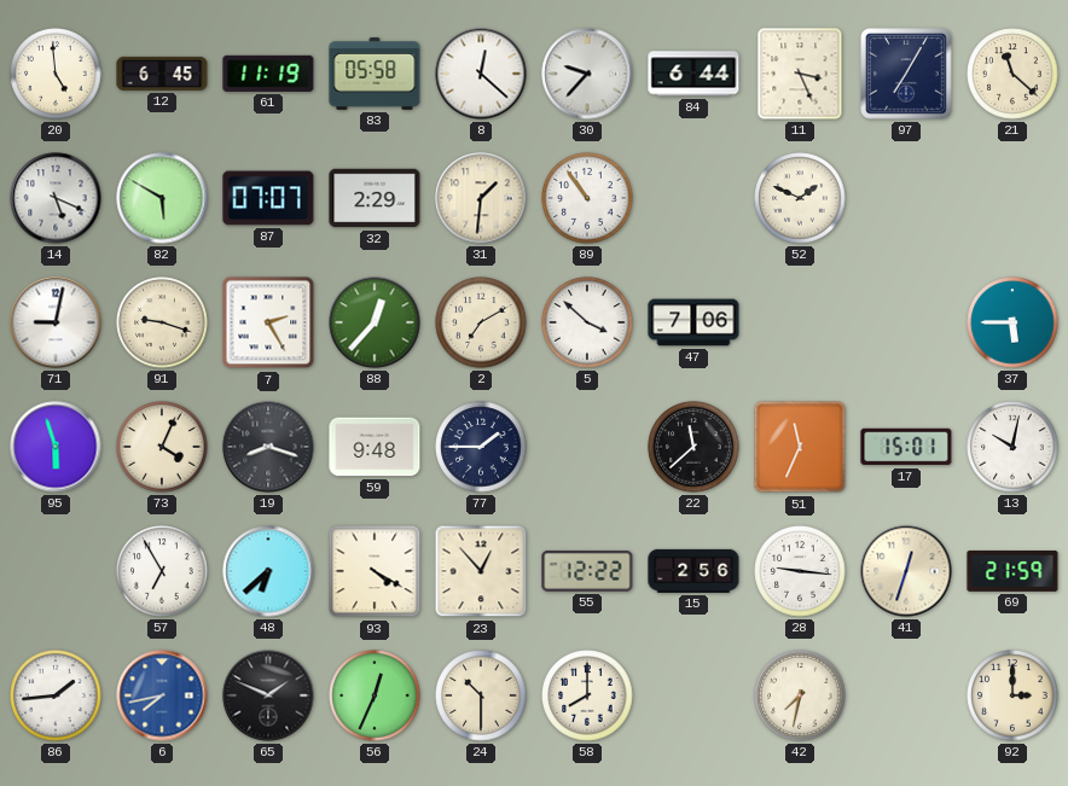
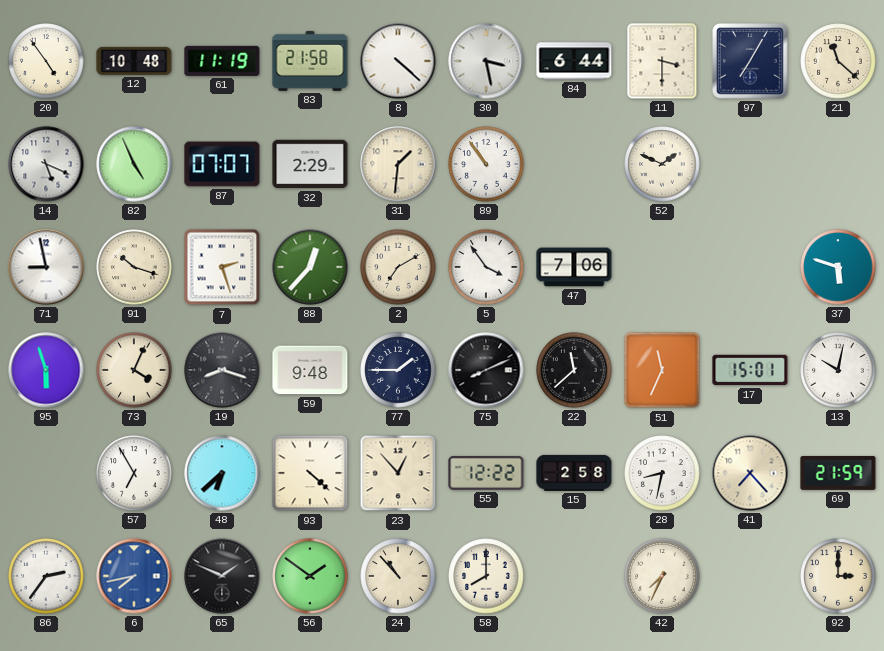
20: 4:59 -> 4:54
12: 6:45 -> 10:48
83: 05:58 -> 21:58
8: 12:22 -> 4:22
30: 9:37 -> 3:28
11: 3:26 -> 3:30
82: 5:50 -> 4:56
71: 9:02 -> 8:58
91: 9:18 -> 10:18
7: 2:25 -> 2:27
5: 3:52 -> 3:54
37: 5:45 -> 5:48
75: none -> 8:11
93: 4:20 -> 4:22
15: 2:56 -> 2:58
28: 9:16 -> 8:32
41: 12:33 -> 7:23
86: 1:44 -> 2:36
56: 12:34 -> 1:51
24: 10:30 -> 10:53
42: 7:32 -> 7:34
